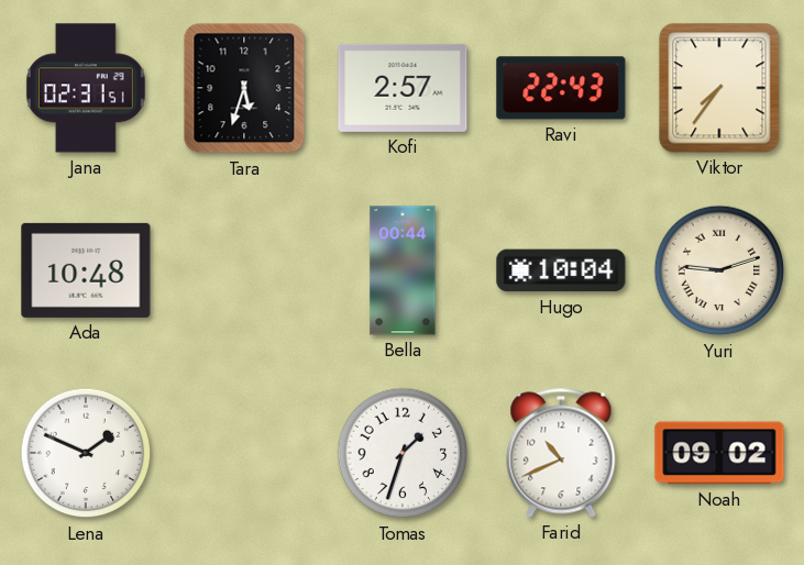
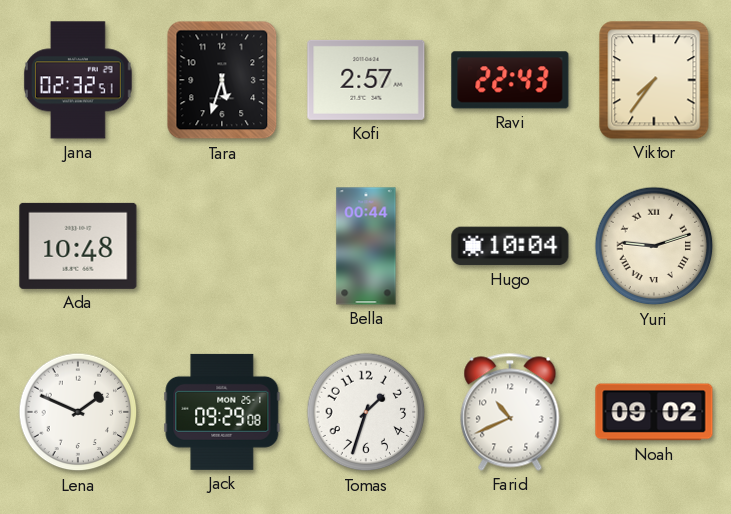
Jana: 02:31 -> 02:32
Jack: none -> 09:29
